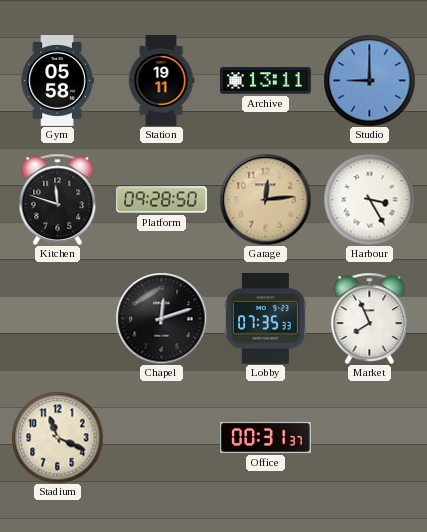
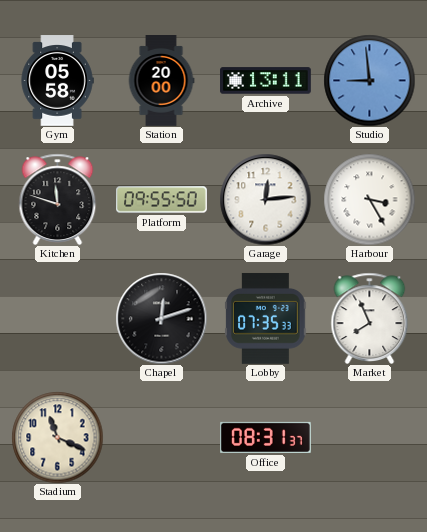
Station: 19:11 -> 20:00
Studio: 9:00 -> 8:59
Platform: 09:28 -> 09:55
Garage dial: champagne -> white
Office: 00:31 -> 08:31
